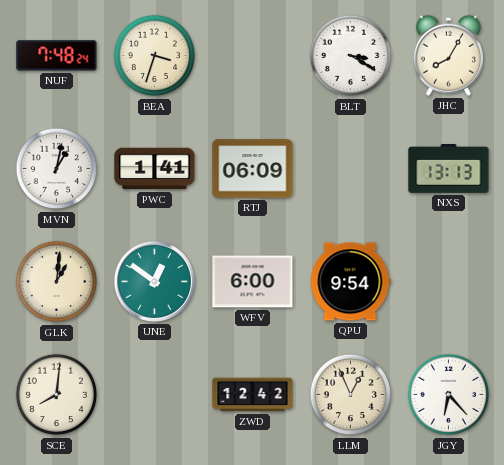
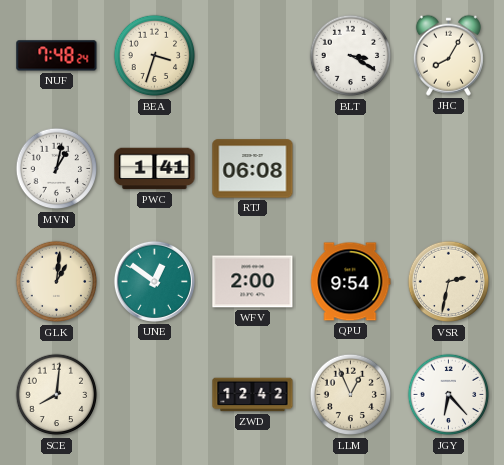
RTJ: 06:09 -> 06:08
NXS: 13:13 -> none
WFV: 6:00 -> 2:00
VSR: none -> 2:32
